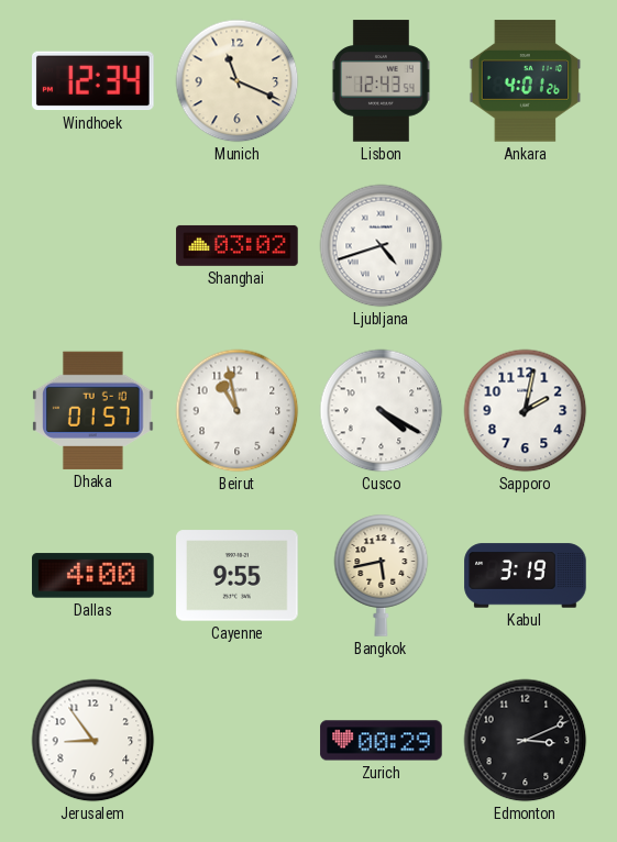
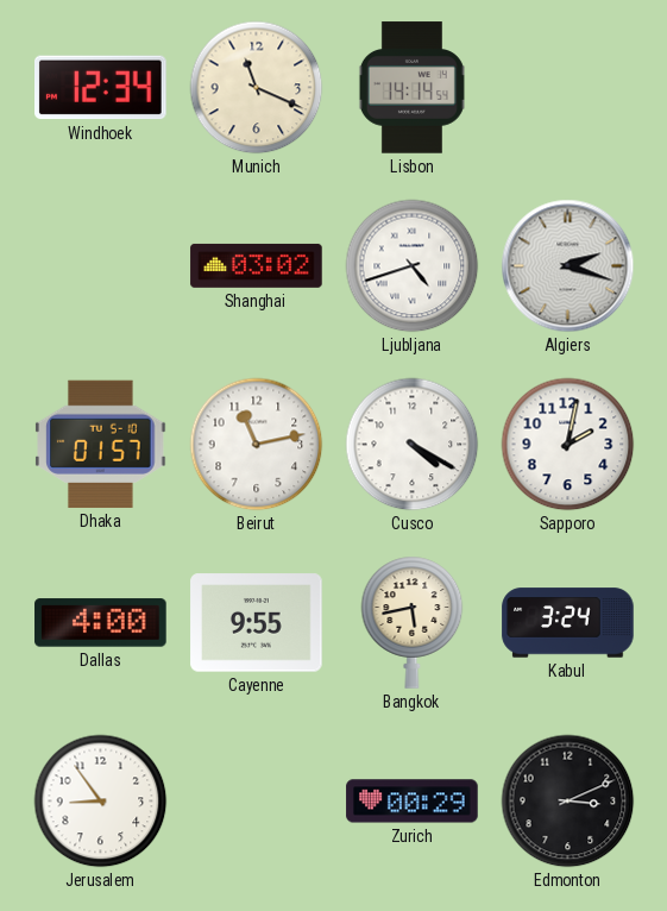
Lisbon: 12:43 -> 14:14
Ankara: 4:01 -> none
Algiers: none -> 2:18
Beirut: 10:58 -> 11:13
Kabul: 3:19 -> 3:24
